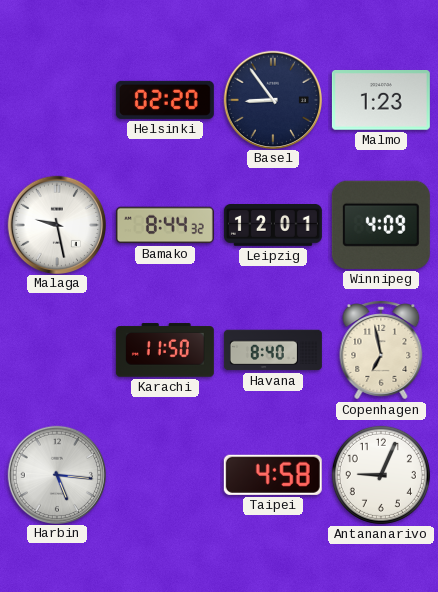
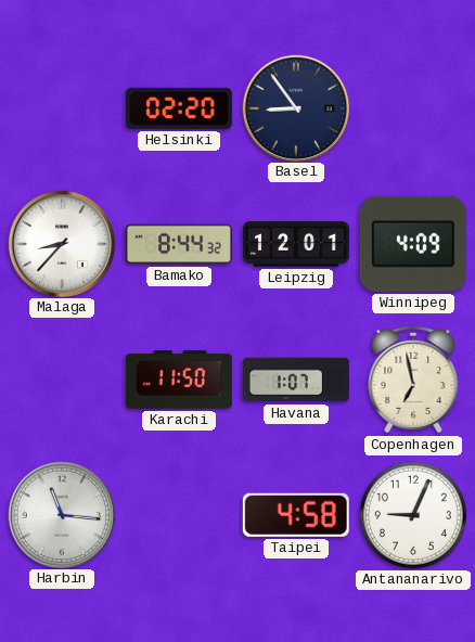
Malmo: 1:23 -> none
Malaga: 9:28 -> 8:37
Havana: 8:40 -> 1:07
Harbin: 5:16 -> 11:16
